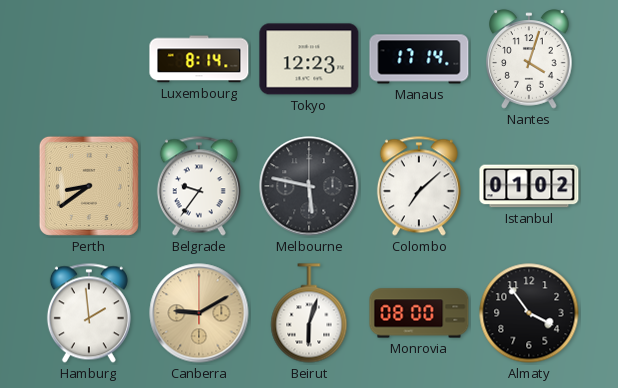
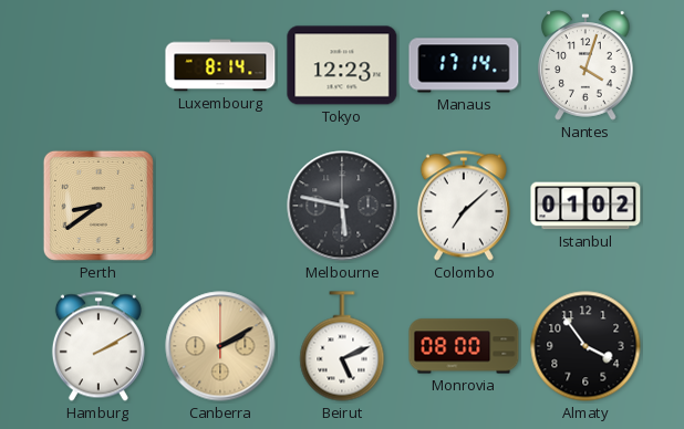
Belgrade: 9:36 -> none
Hamburg: 1:59 -> 2:10
Canberra: 9:10 -> 2:10
Beirut: 6:03 -> 5:11
